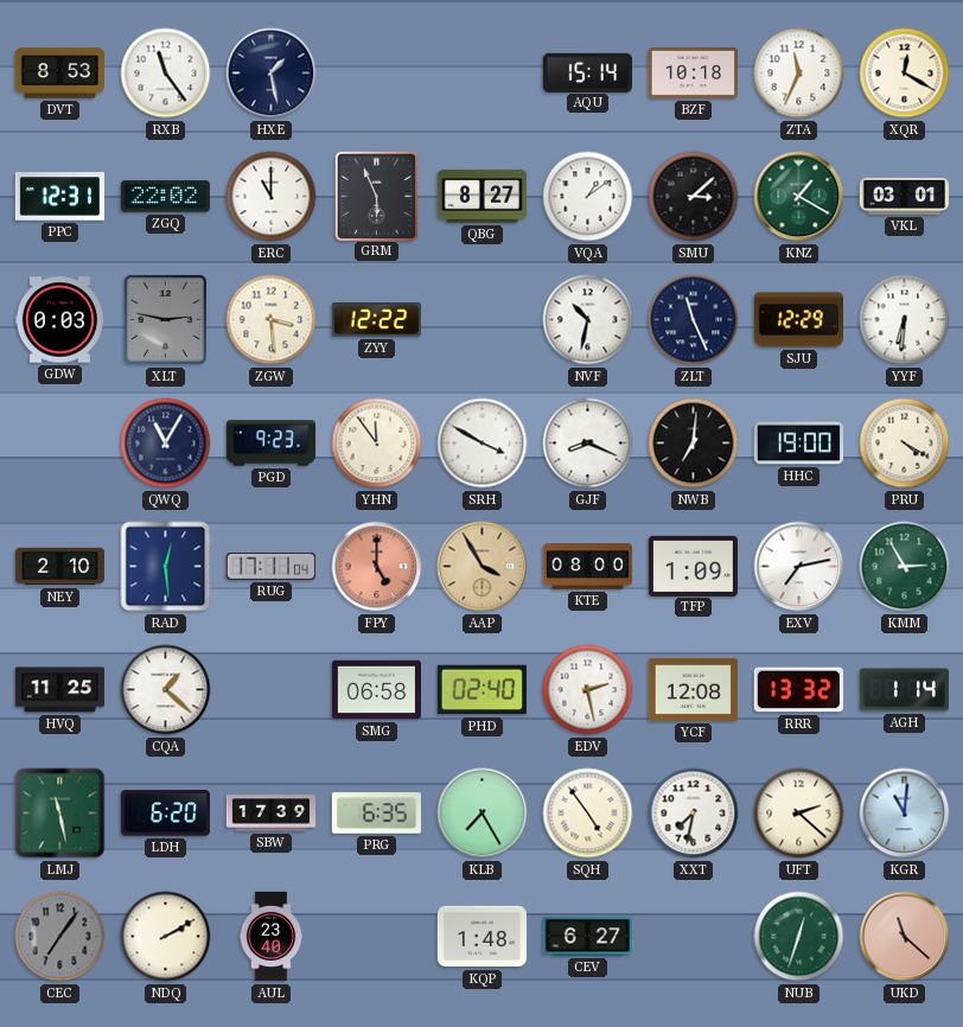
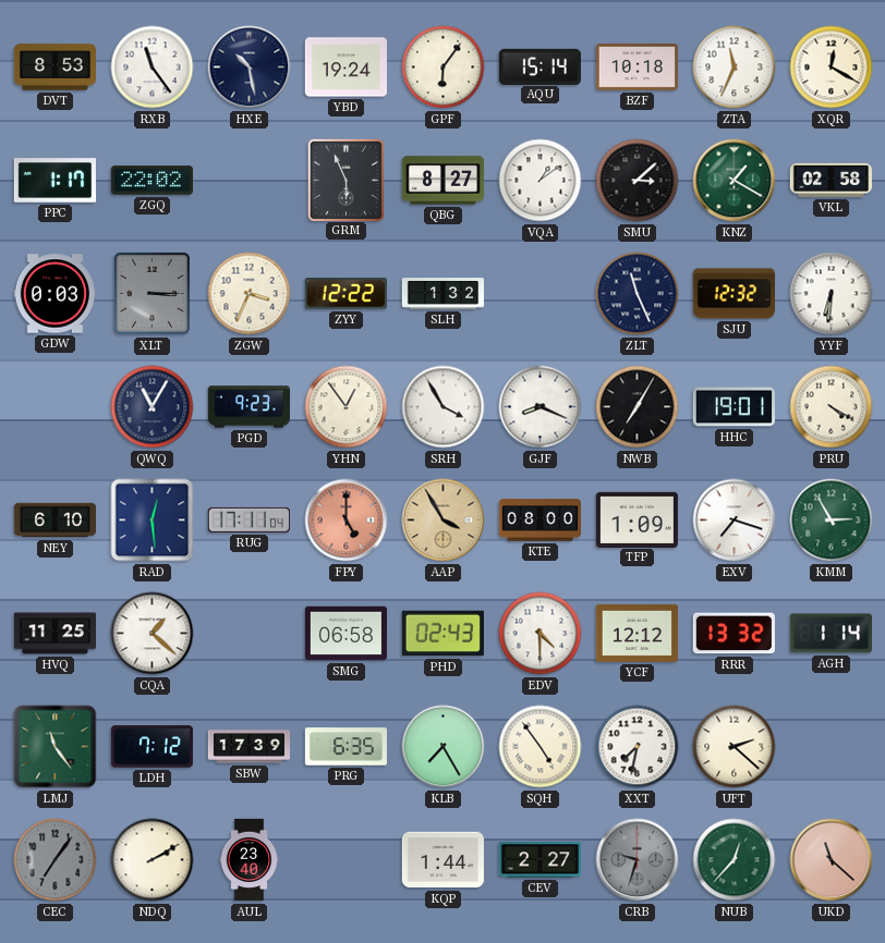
HXE: 1:28 -> 10:28
YBD: none -> 19:24
GPF: none -> 6:06
PPC: 12:31 -> 1:17
ERC: 11:00 -> none
VKL: 03:01 -> 02:58
XLT: 2:47 -> 3:15
ZGW: 3:29 -> 3:34
SLH: none -> 1:32
NVF: 10:32 -> none
SJU: 12:29 -> 12:32
YHN: 11:54 -> 12:54
SRH: 3:50 -> 3:55
NWB: 7:01 -> 7:05
HHC: 19:00 -> 19:01
NEY: 2:10 -> 6:10
EXV: 7:13 -> 7:18
PHD: 02:40 -> 02:43
EDV: 2:28 -> 4:30
YCF: 12:08 -> 12:12
LMJ: 11:28 -> 11:24
LDH: 6:20 -> 7:12
KGR: 11:01 -> none
KQP: 1:48 -> 1:44
CEV: 6:27 -> 2:27
CRB: none -> 9:33
NUB: 12:33 -> 12:37
